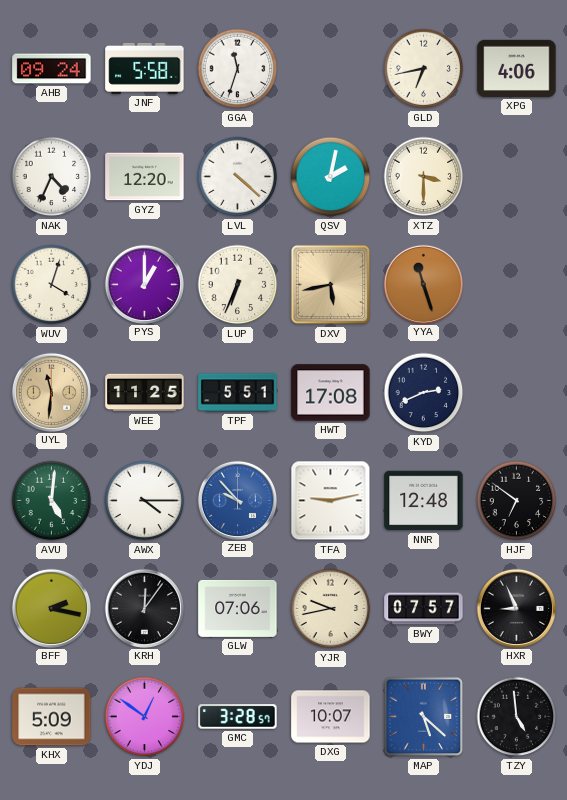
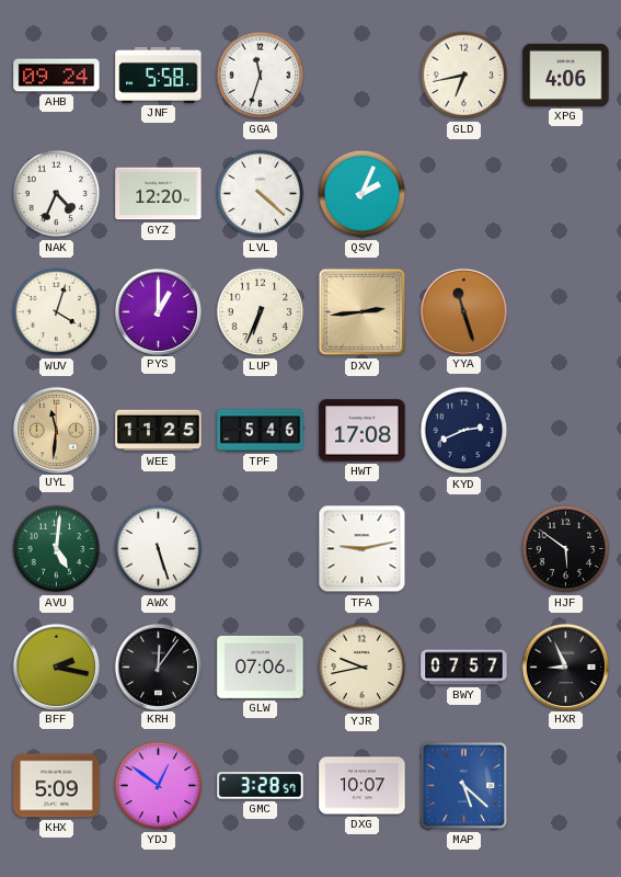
QSV: 2:02 -> 2:04
XTZ: 3:30 -> none
DXV: 5:43 -> 2:44
TPF: 5:51 -> 5:46
AWX: 4:15 -> 5:27
ZEB: 9:53 -> none
NNR: 12:48 -> none
HJF: 6:51 -> 5:51
TZY: 4:59 -> none
